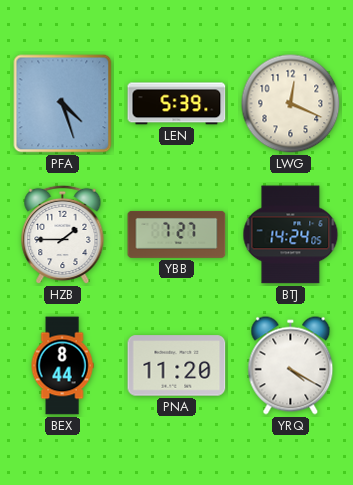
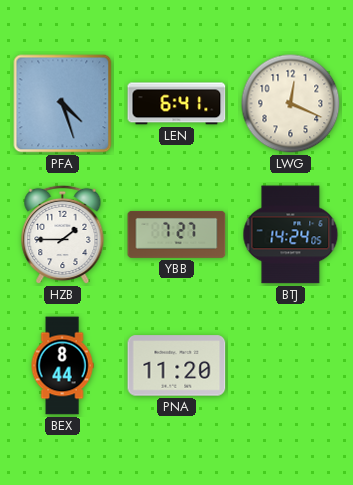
LEN: 5:39 -> 6:41
YRQ: 4:20 -> none
